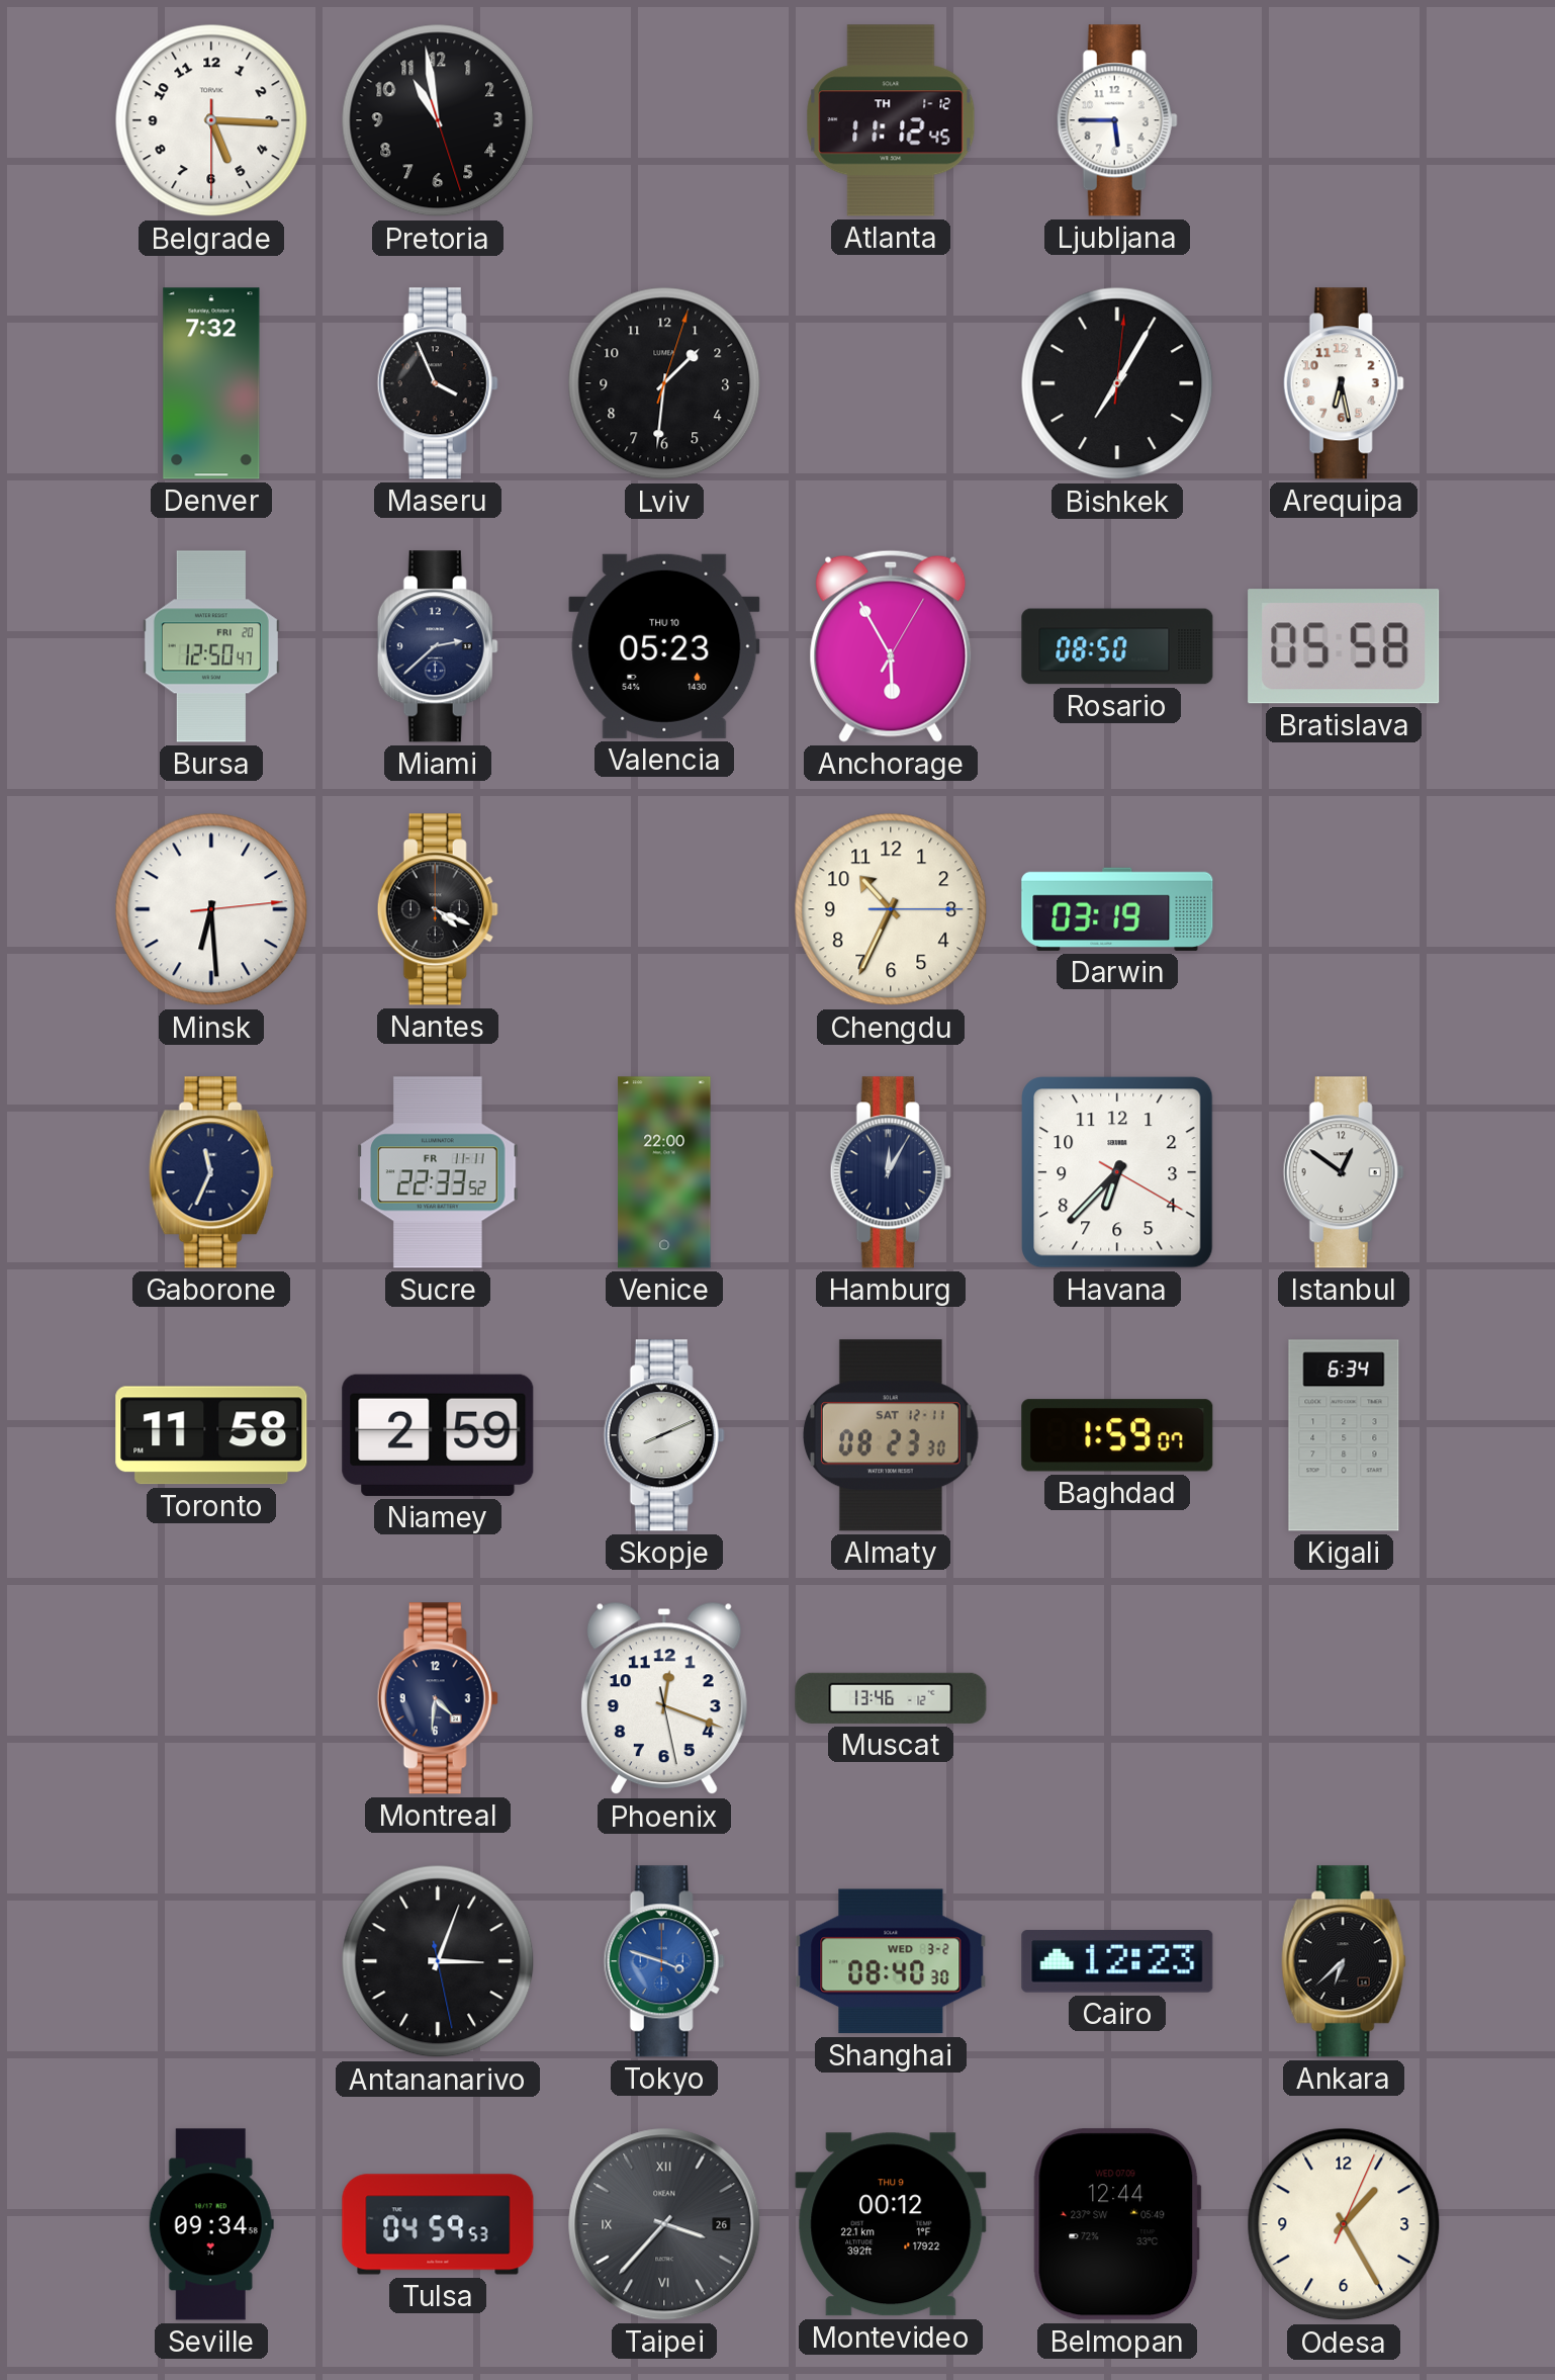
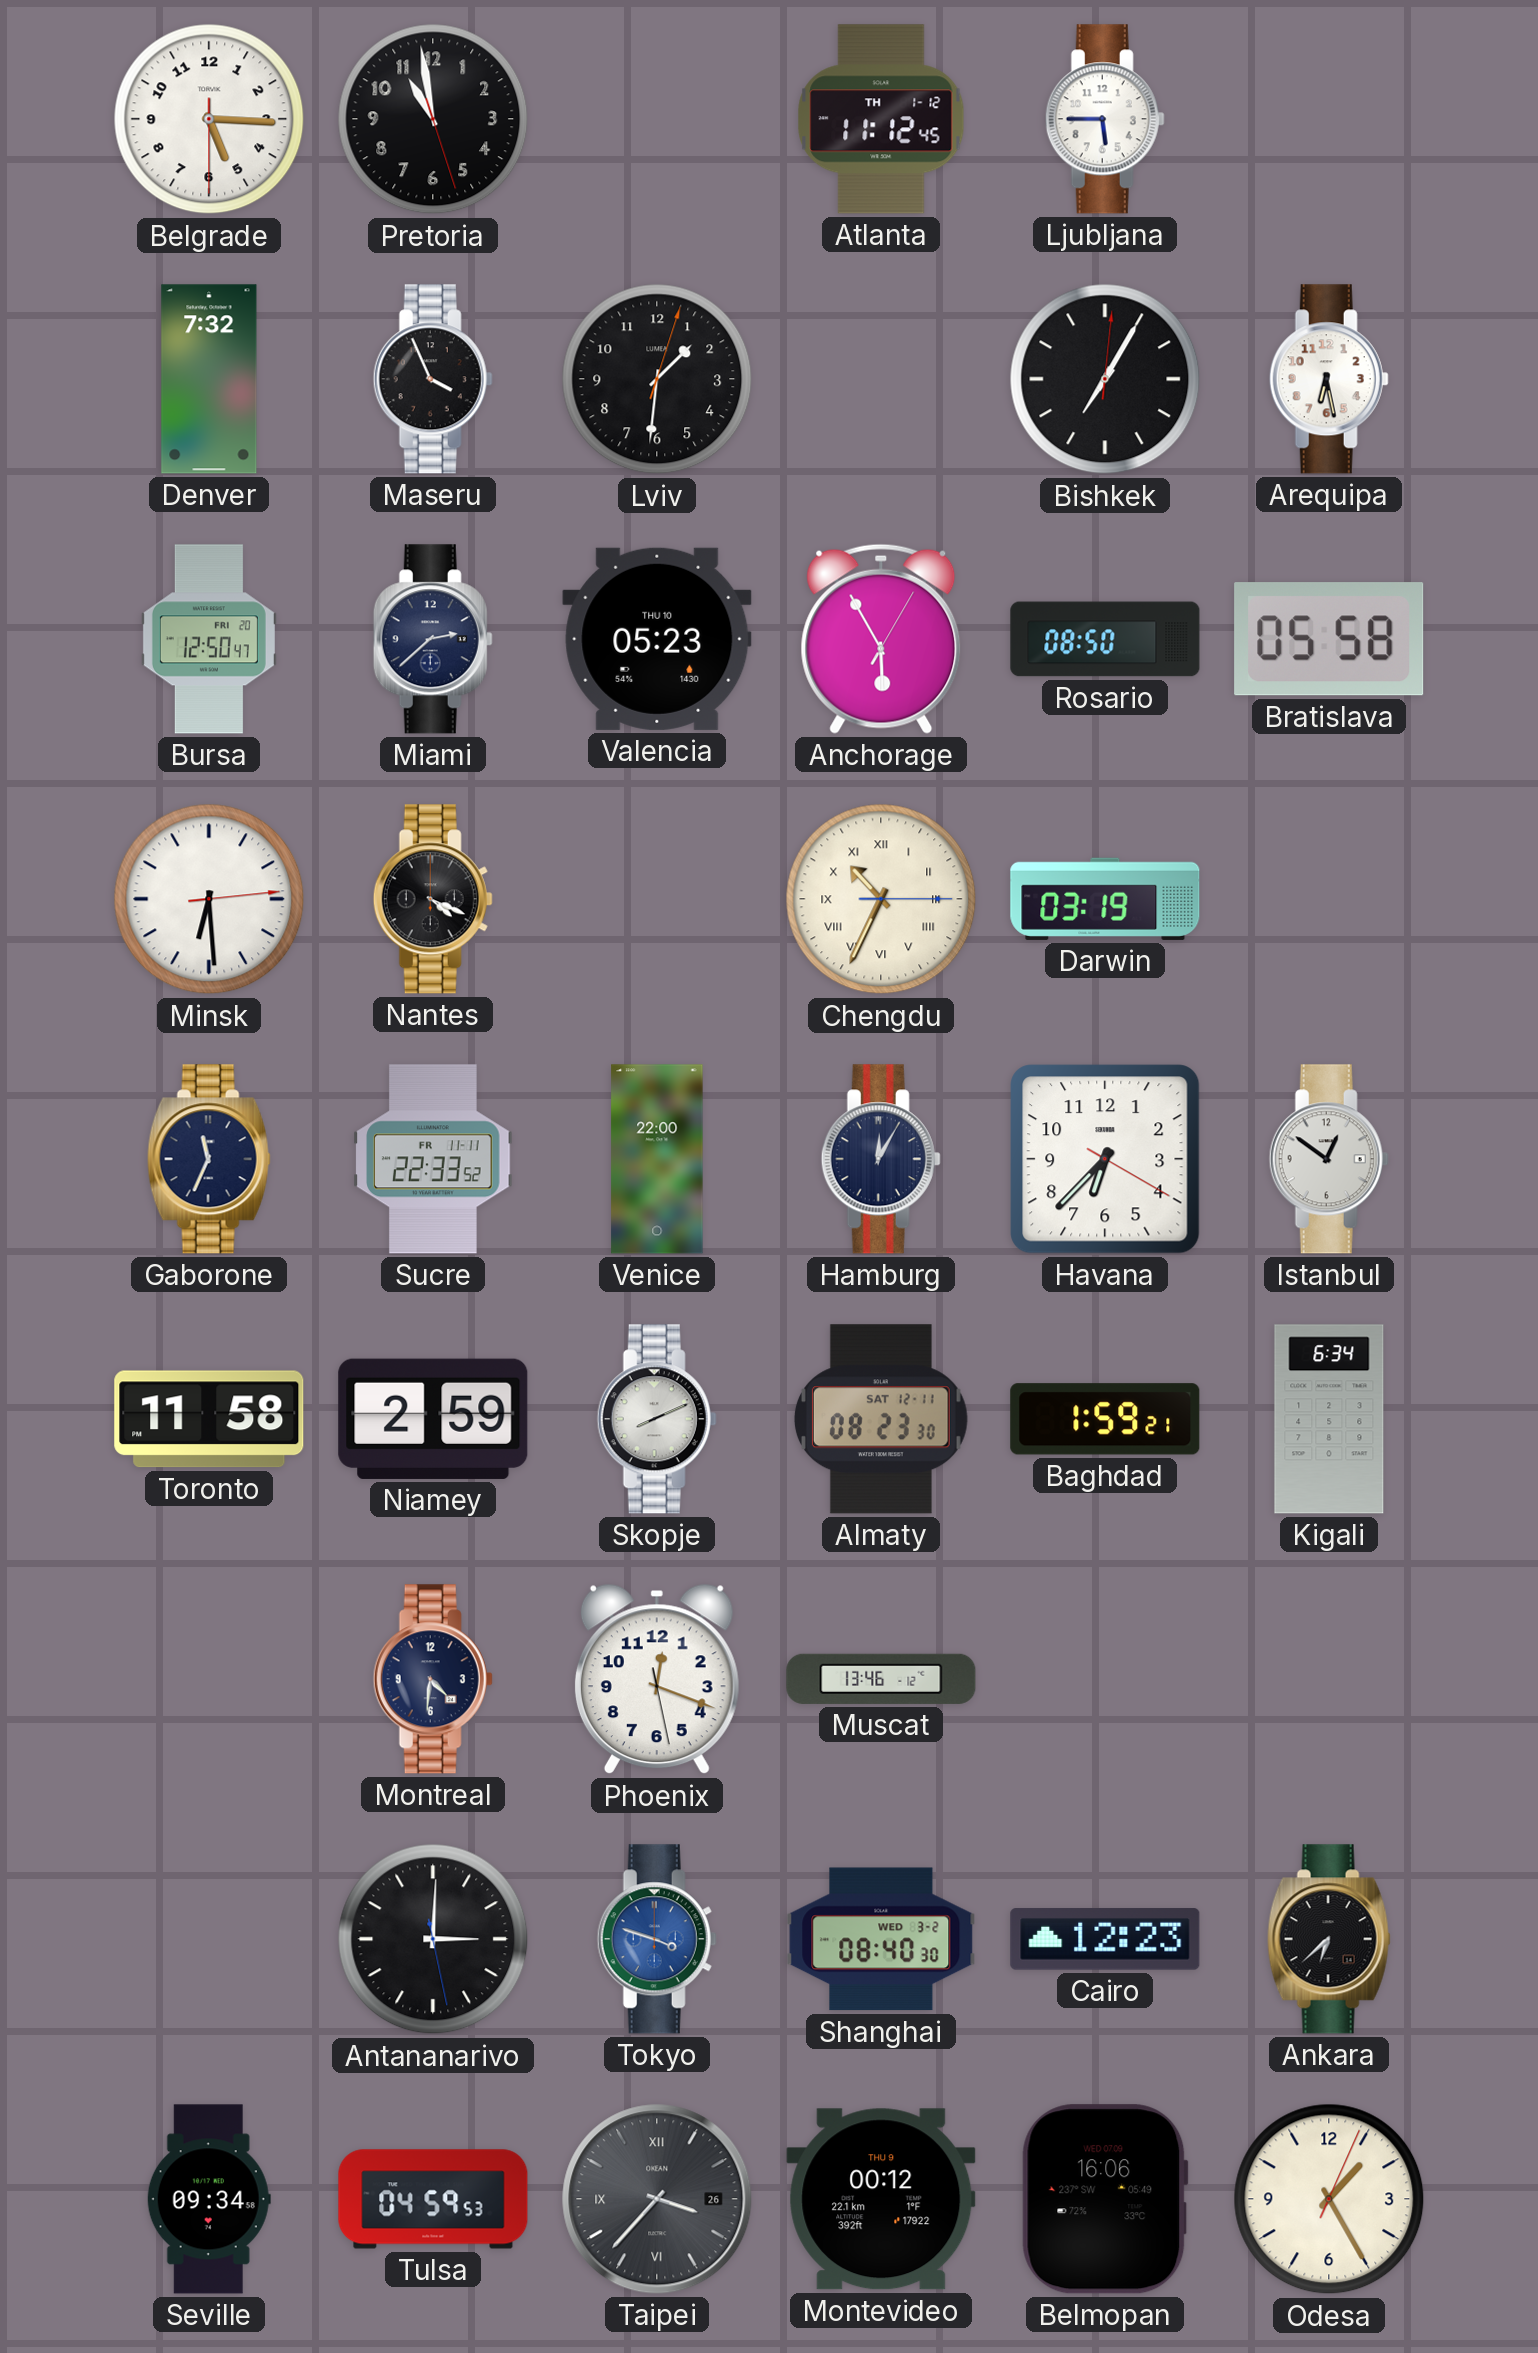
Chengdu numerals: Arabic -> Roman
Baghdad: 1:59:07 -> 1:59:21
Antananarivo: 3:03 -> 3:00
Belmopan: 12:44 -> 16:06
